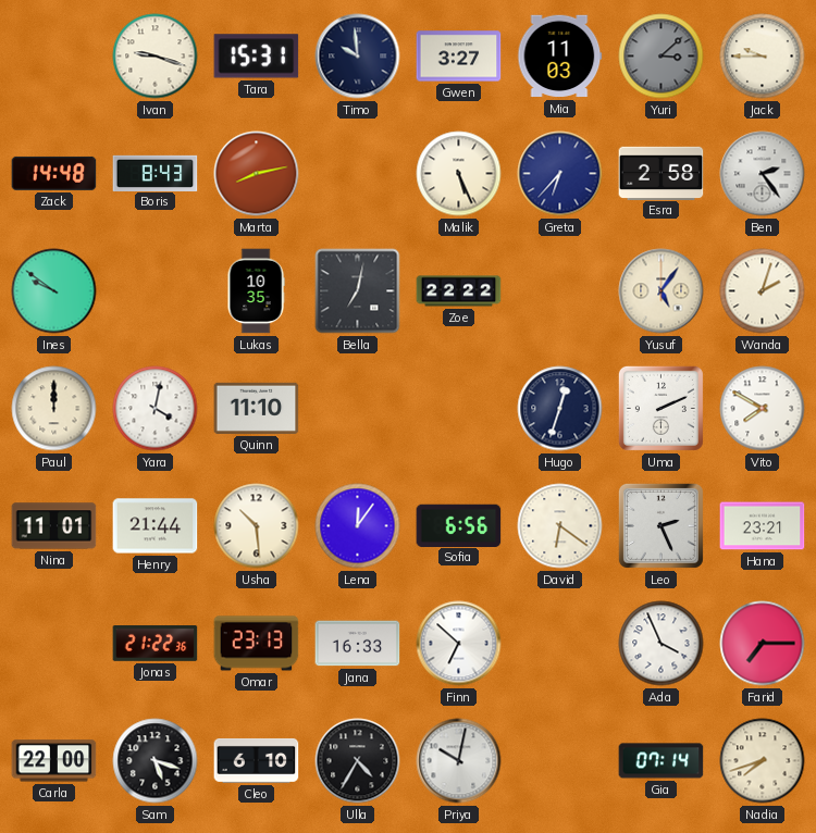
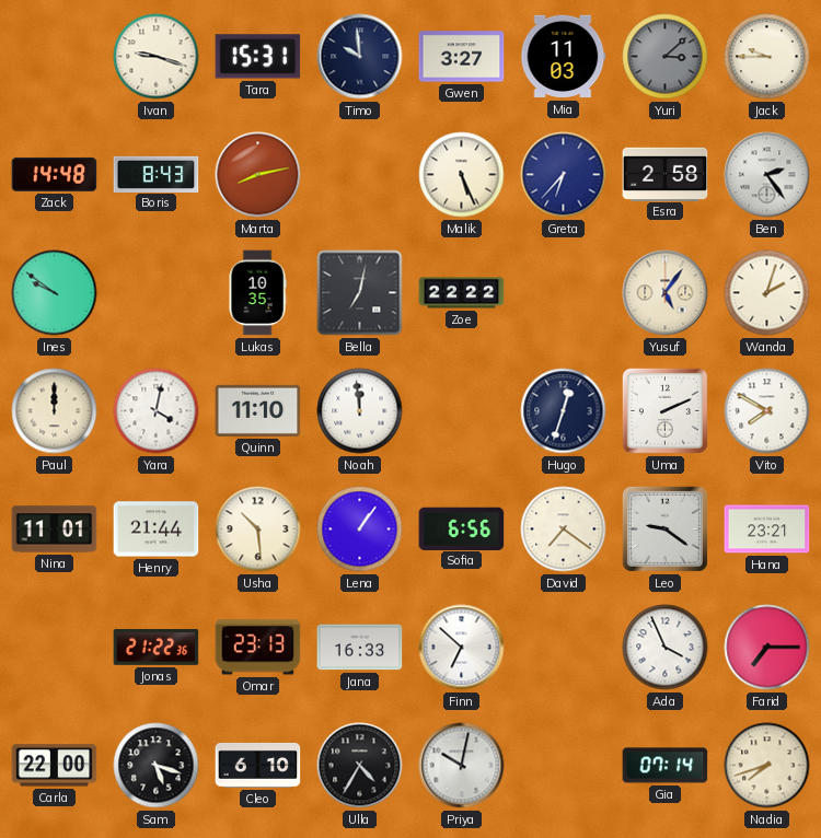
Noah: none -> 11:59
Lena: 12:06 -> 1:06
David: 6:21 -> 7:21
Leo: 2:26 -> 9:21
